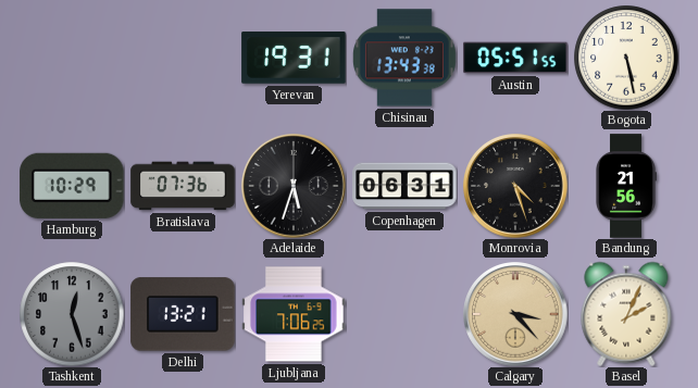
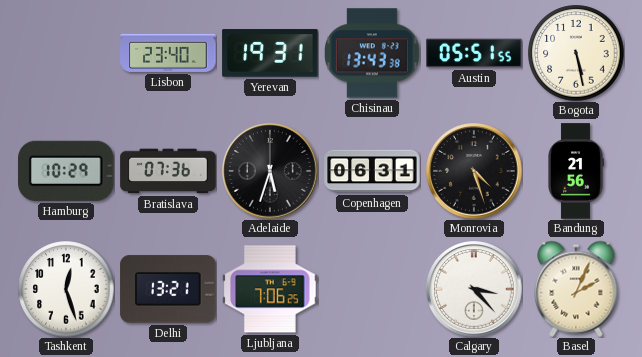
Lisbon: none -> 23:40
Tashkent dial: grey -> white
Calgary dial: champagne -> white
